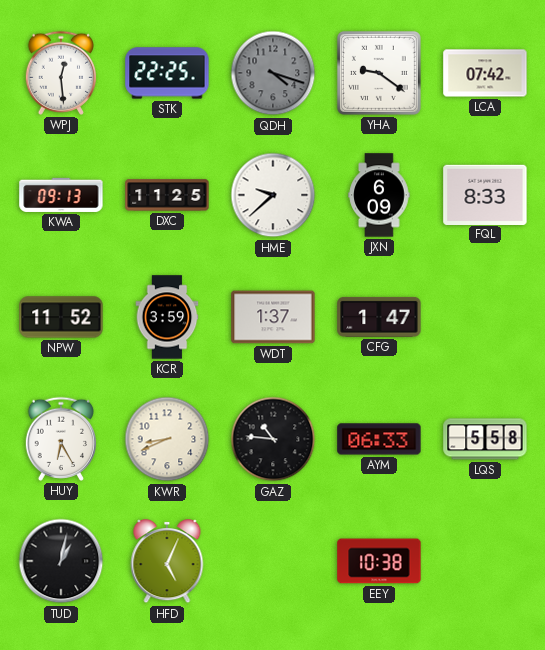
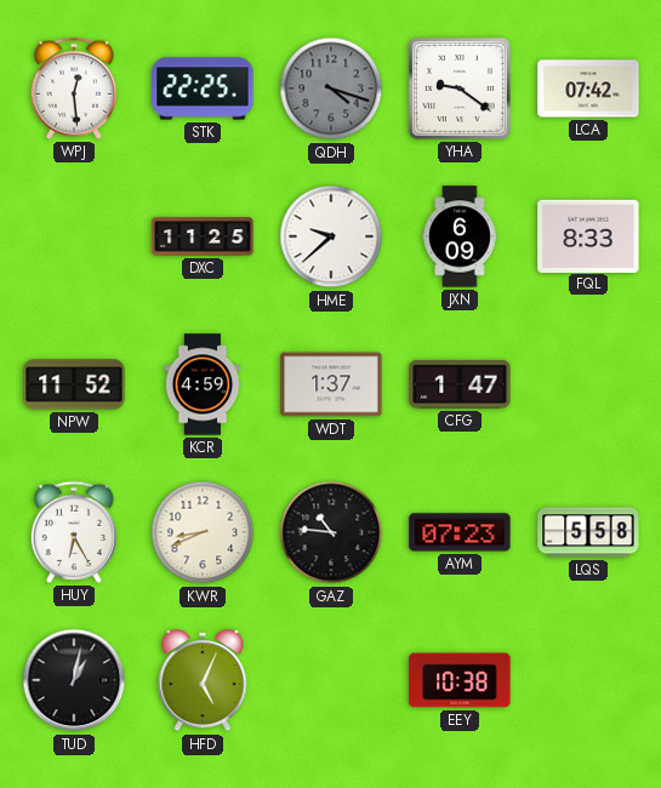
KWA: 09:13 -> none
KCR: 3:59 -> 4:59
AYM: 06:33 -> 07:23
